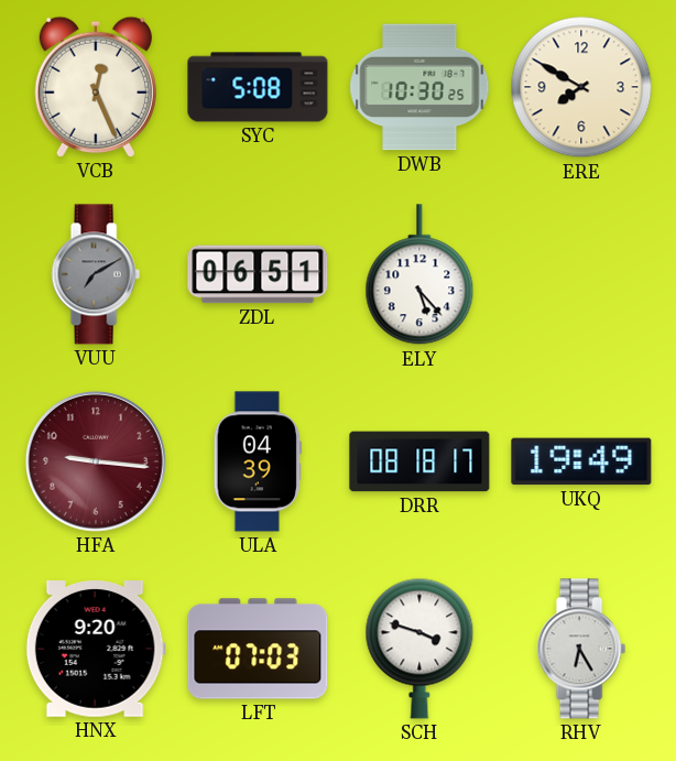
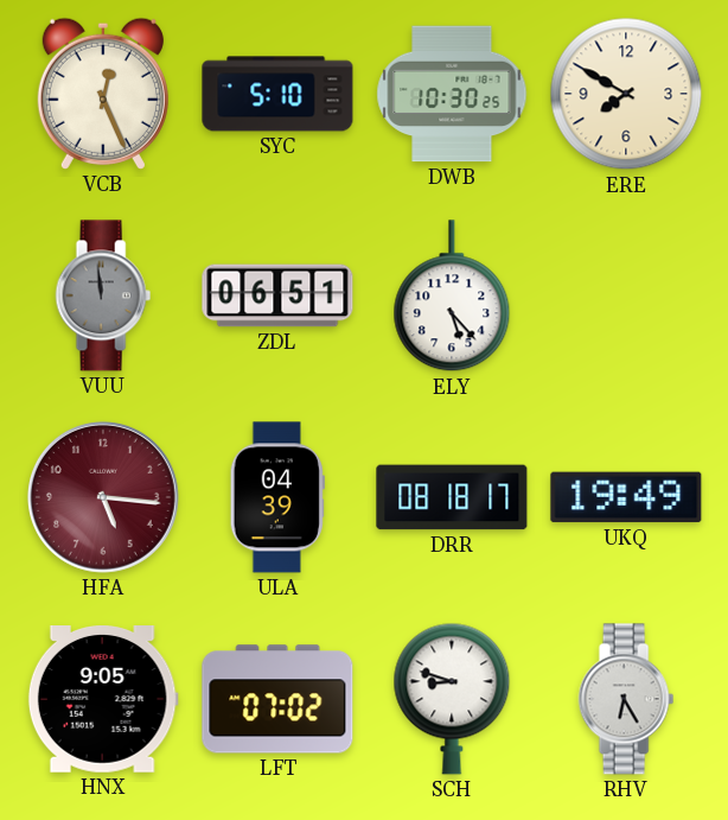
SYC: 5:08 -> 5:10
VUU: 7:10 -> 11:59
HFA: 9:16 -> 5:16
HNX: 9:20 -> 9:05
LFT: 07:03 -> 07:02
SCH: 3:48 -> 8:48
